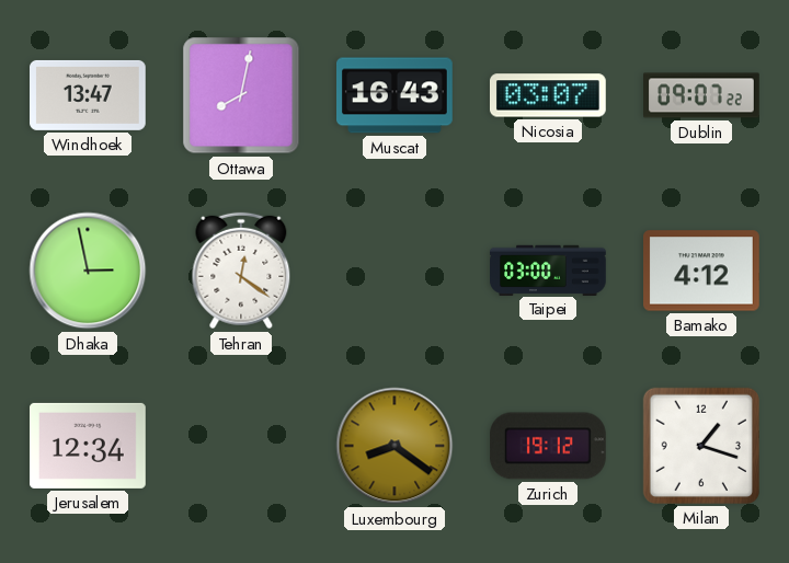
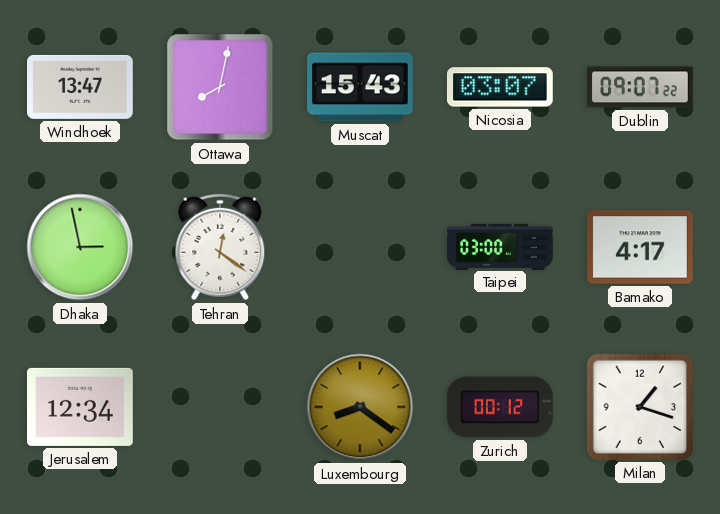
Muscat: 16:43 -> 15:43
Bamako: 4:12 -> 4:17
Zurich: 19:12 -> 00:12
